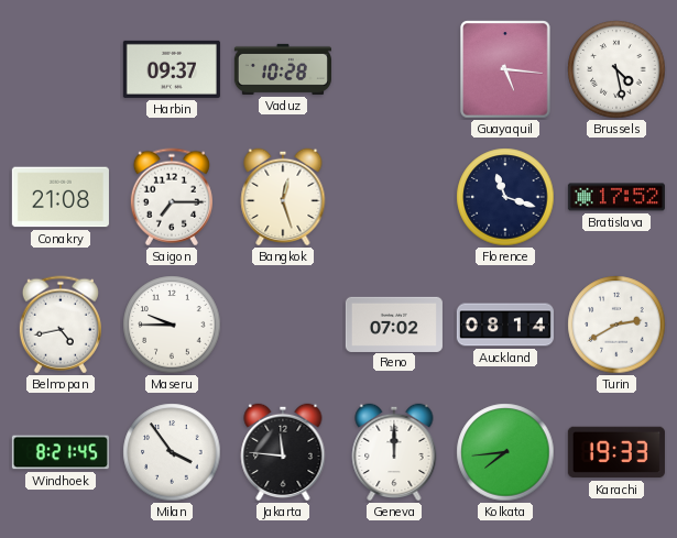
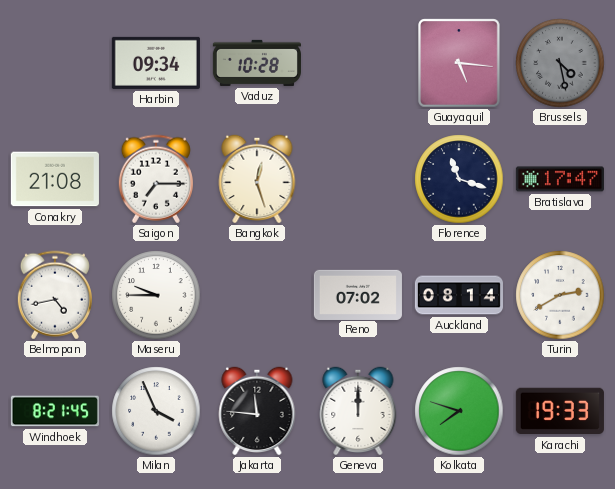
Harbin: 09:37 -> 09:34
Brussels dial: white -> grey
Bratislava: 17:52 -> 17:47
Milan: 3:54 -> 3:56
Kolkata: 7:44 -> 7:48
